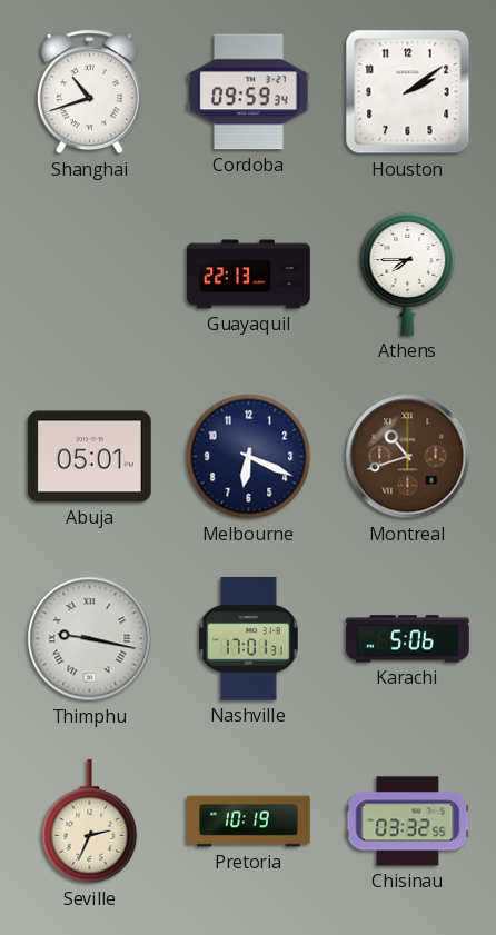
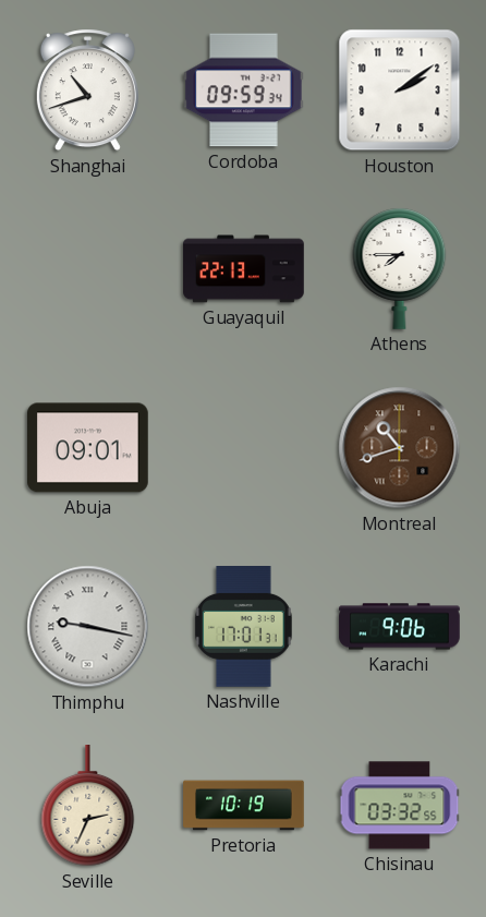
Abuja: 05:01 -> 09:01
Melbourne: 6:19 -> none
Karachi: 5:06 -> 9:06
